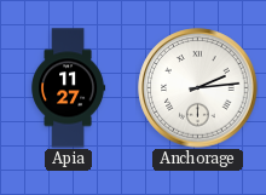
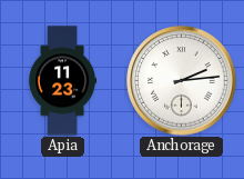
Apia: 11:27 -> 11:23
